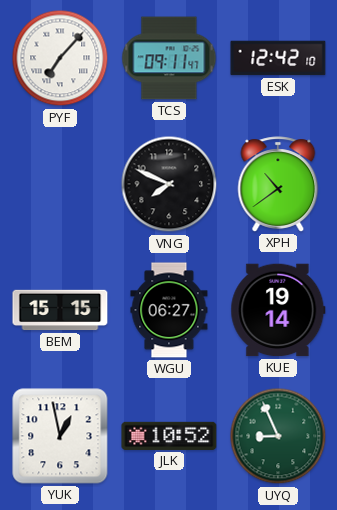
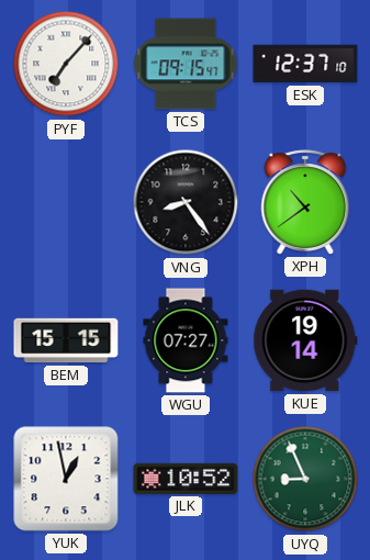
TCS: 09:11 -> 09:15
ESK: 12:42 -> 12:37
VNG: 7:49 -> 8:24
WGU: 06:27 -> 07:27
